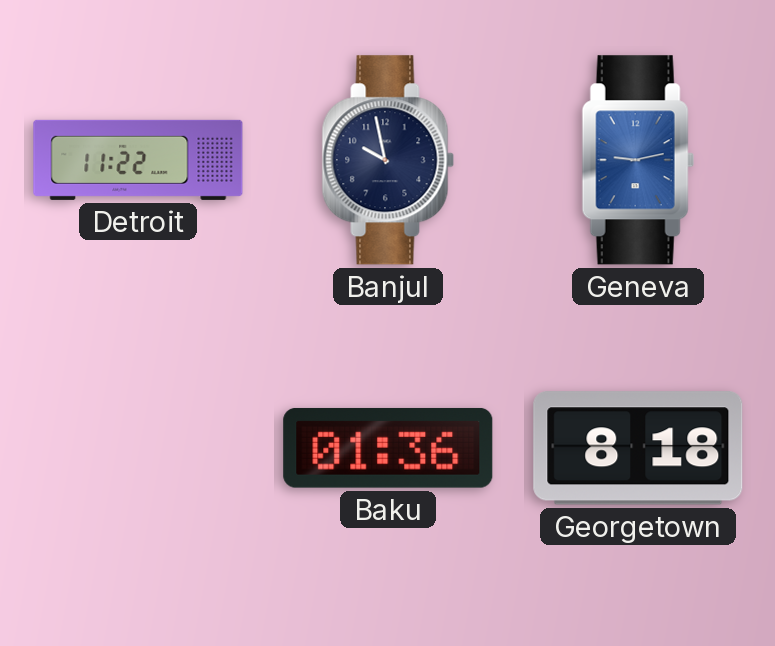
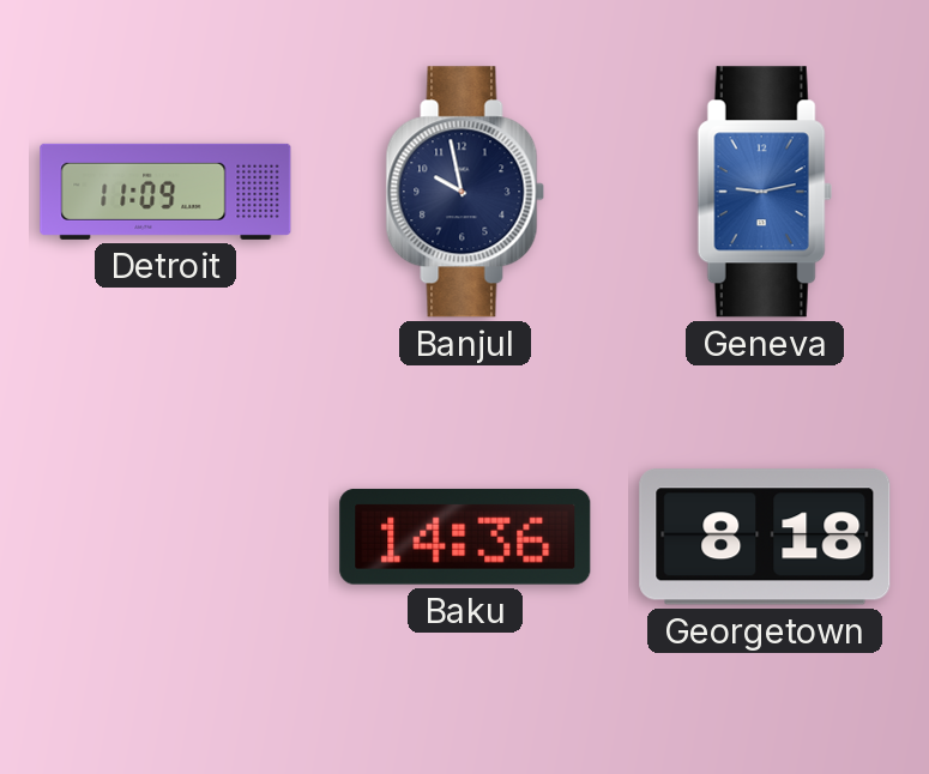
Detroit: 11:22 -> 11:09
Baku: 01:36 -> 14:36
